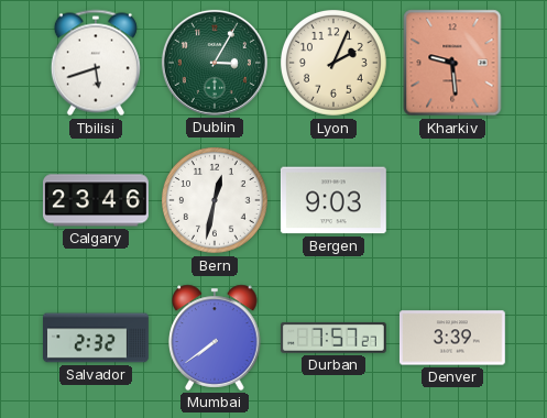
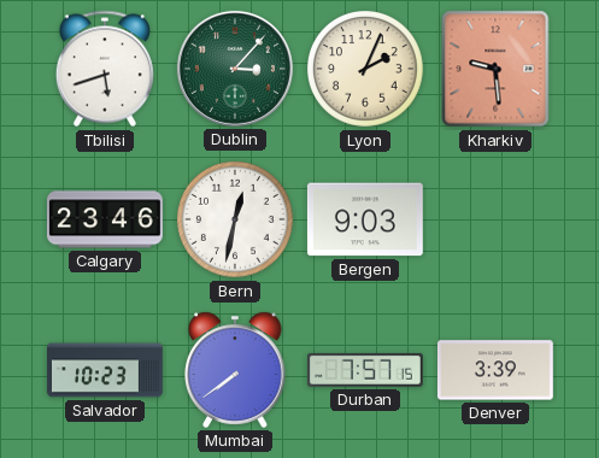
Dublin: 3:05 -> 3:07
Salvador: 2:32 -> 10:23
Durban: 7:57:27 -> 7:57:15
